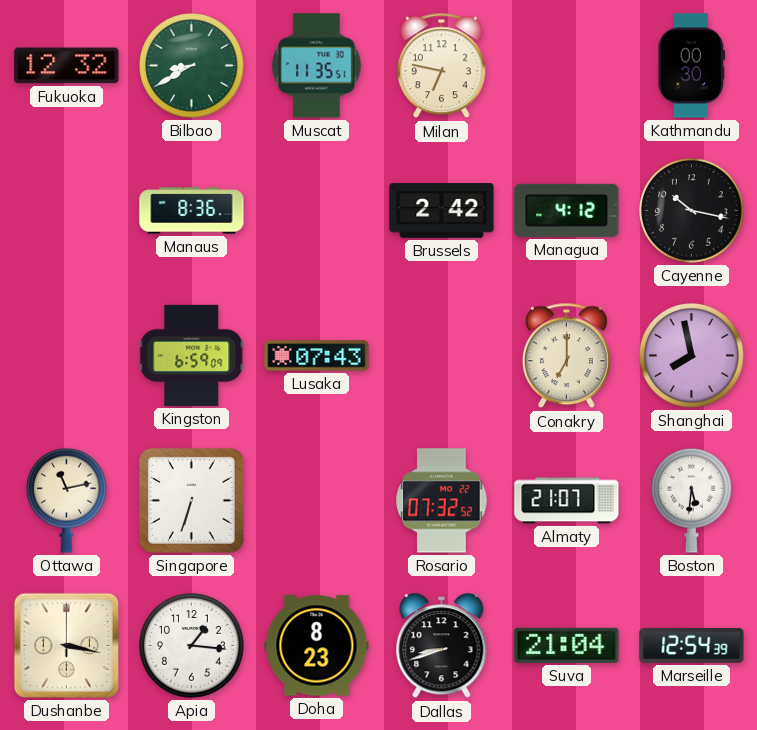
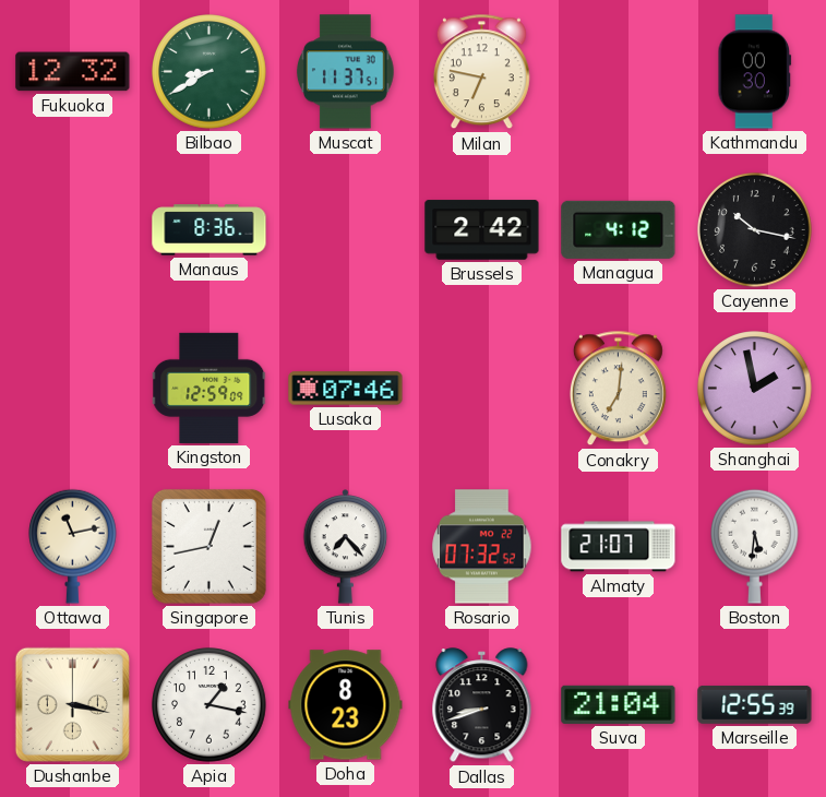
Muscat: 11:35 -> 11:37
Kingston: 6:59 -> 12:59
Lusaka: 07:43 -> 07:46
Conakry: 7:00 -> 7:01
Shanghai: 7:58 -> 1:58
Singapore: 6:33 -> 12:43
Tunis: none -> 7:23
Apia: 1:16 -> 1:17
Marseille: 12:54 -> 12:55
